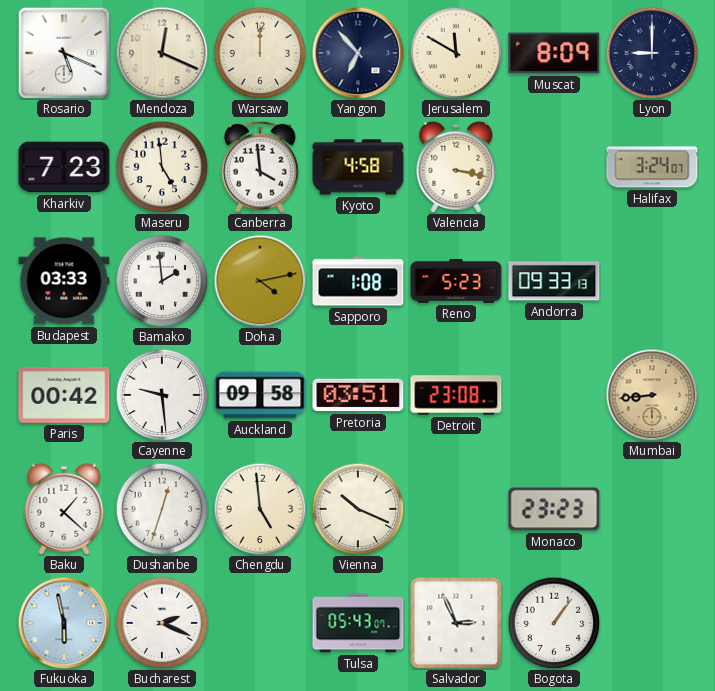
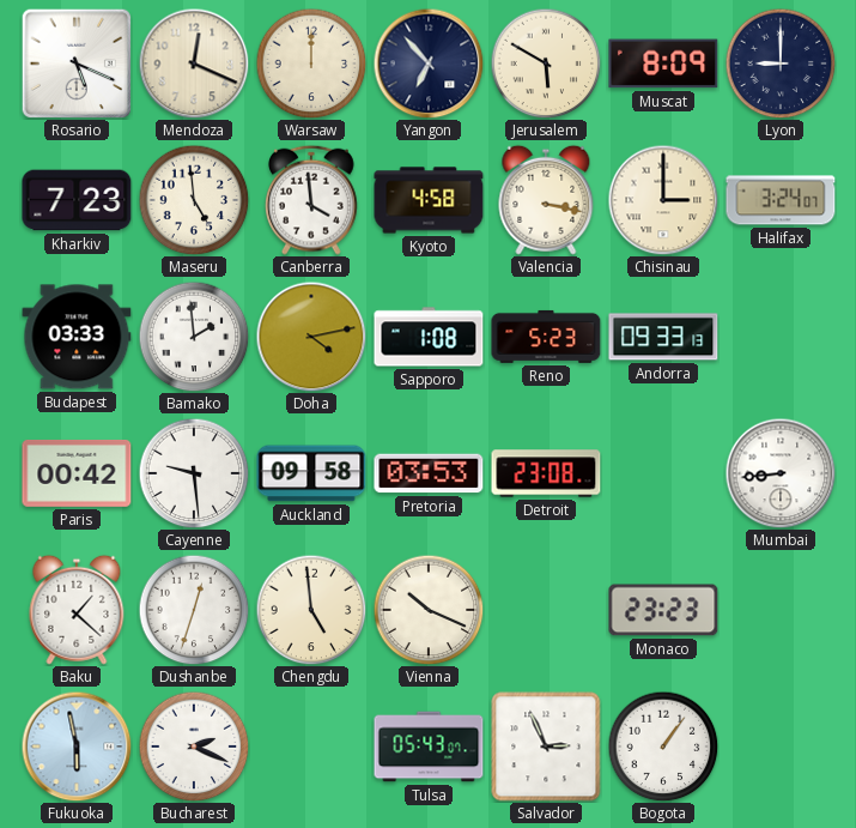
Jerusalem: 11:50 -> 5:50
Chisinau: none -> 3:00
Pretoria: 03:51 -> 03:53
Mumbai dial: champagne -> white
